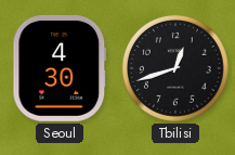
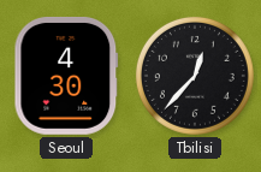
Tbilisi: 12:42 -> 12:37
